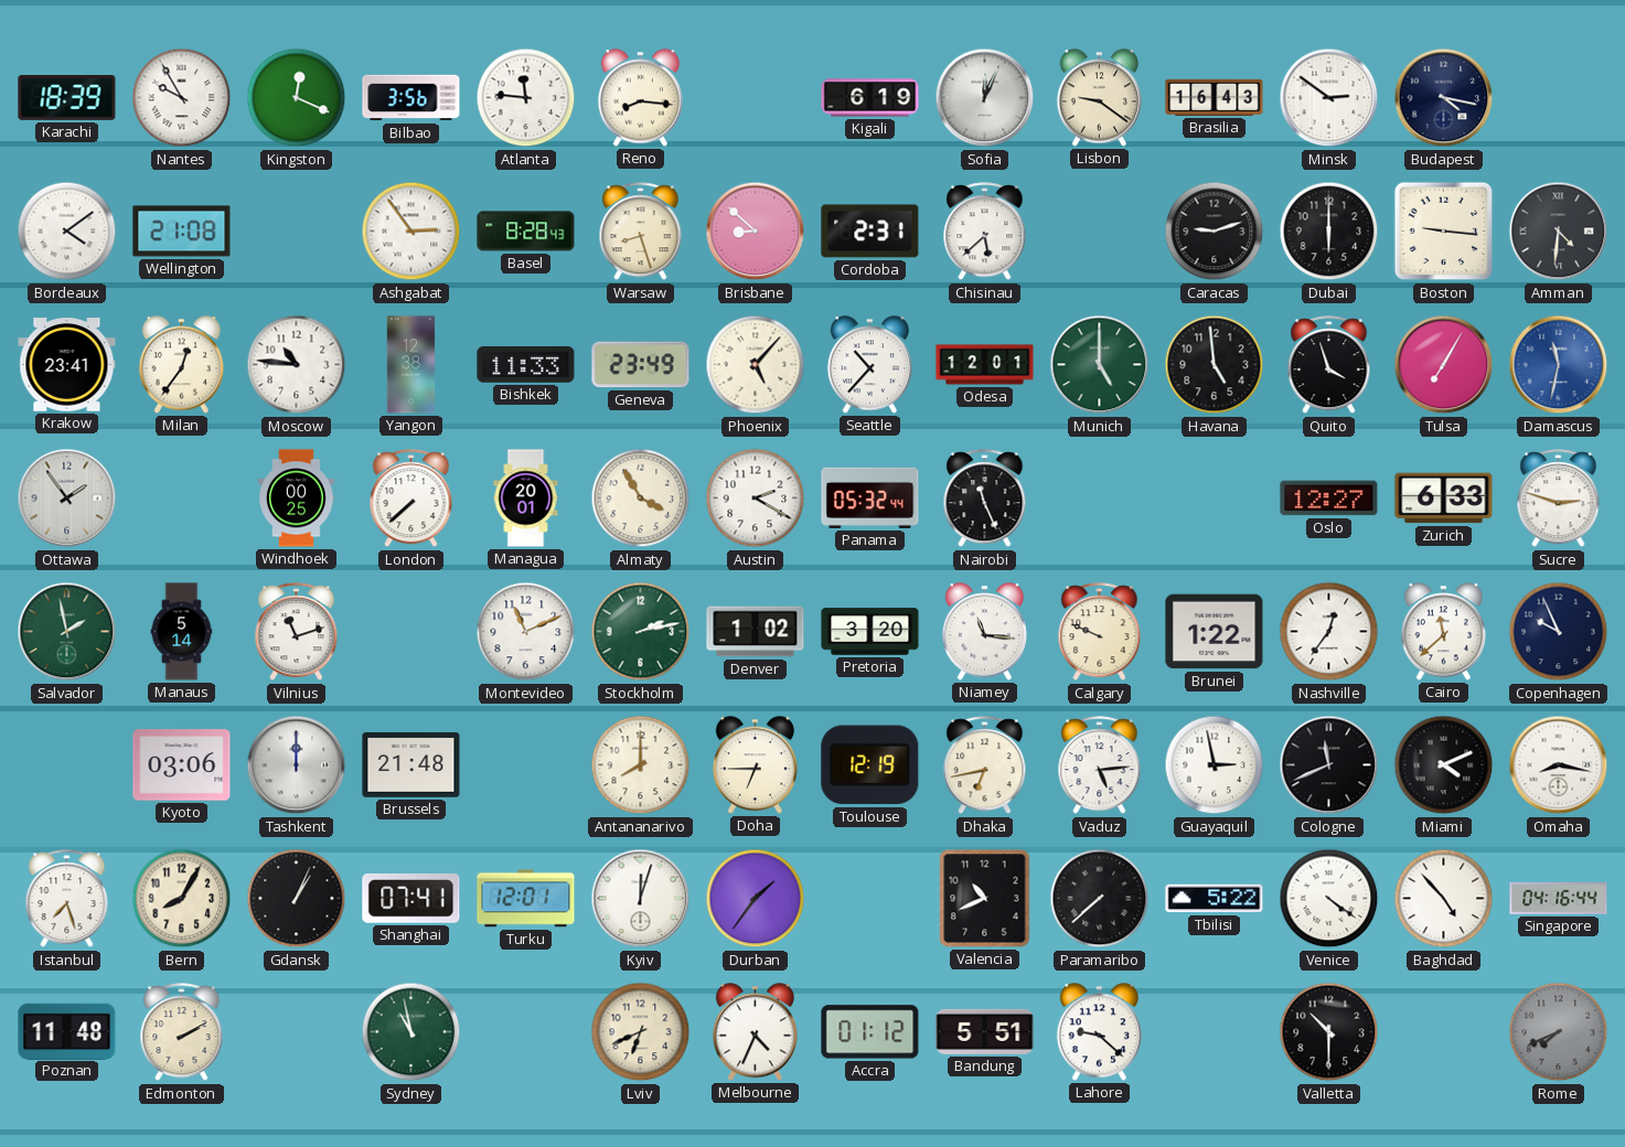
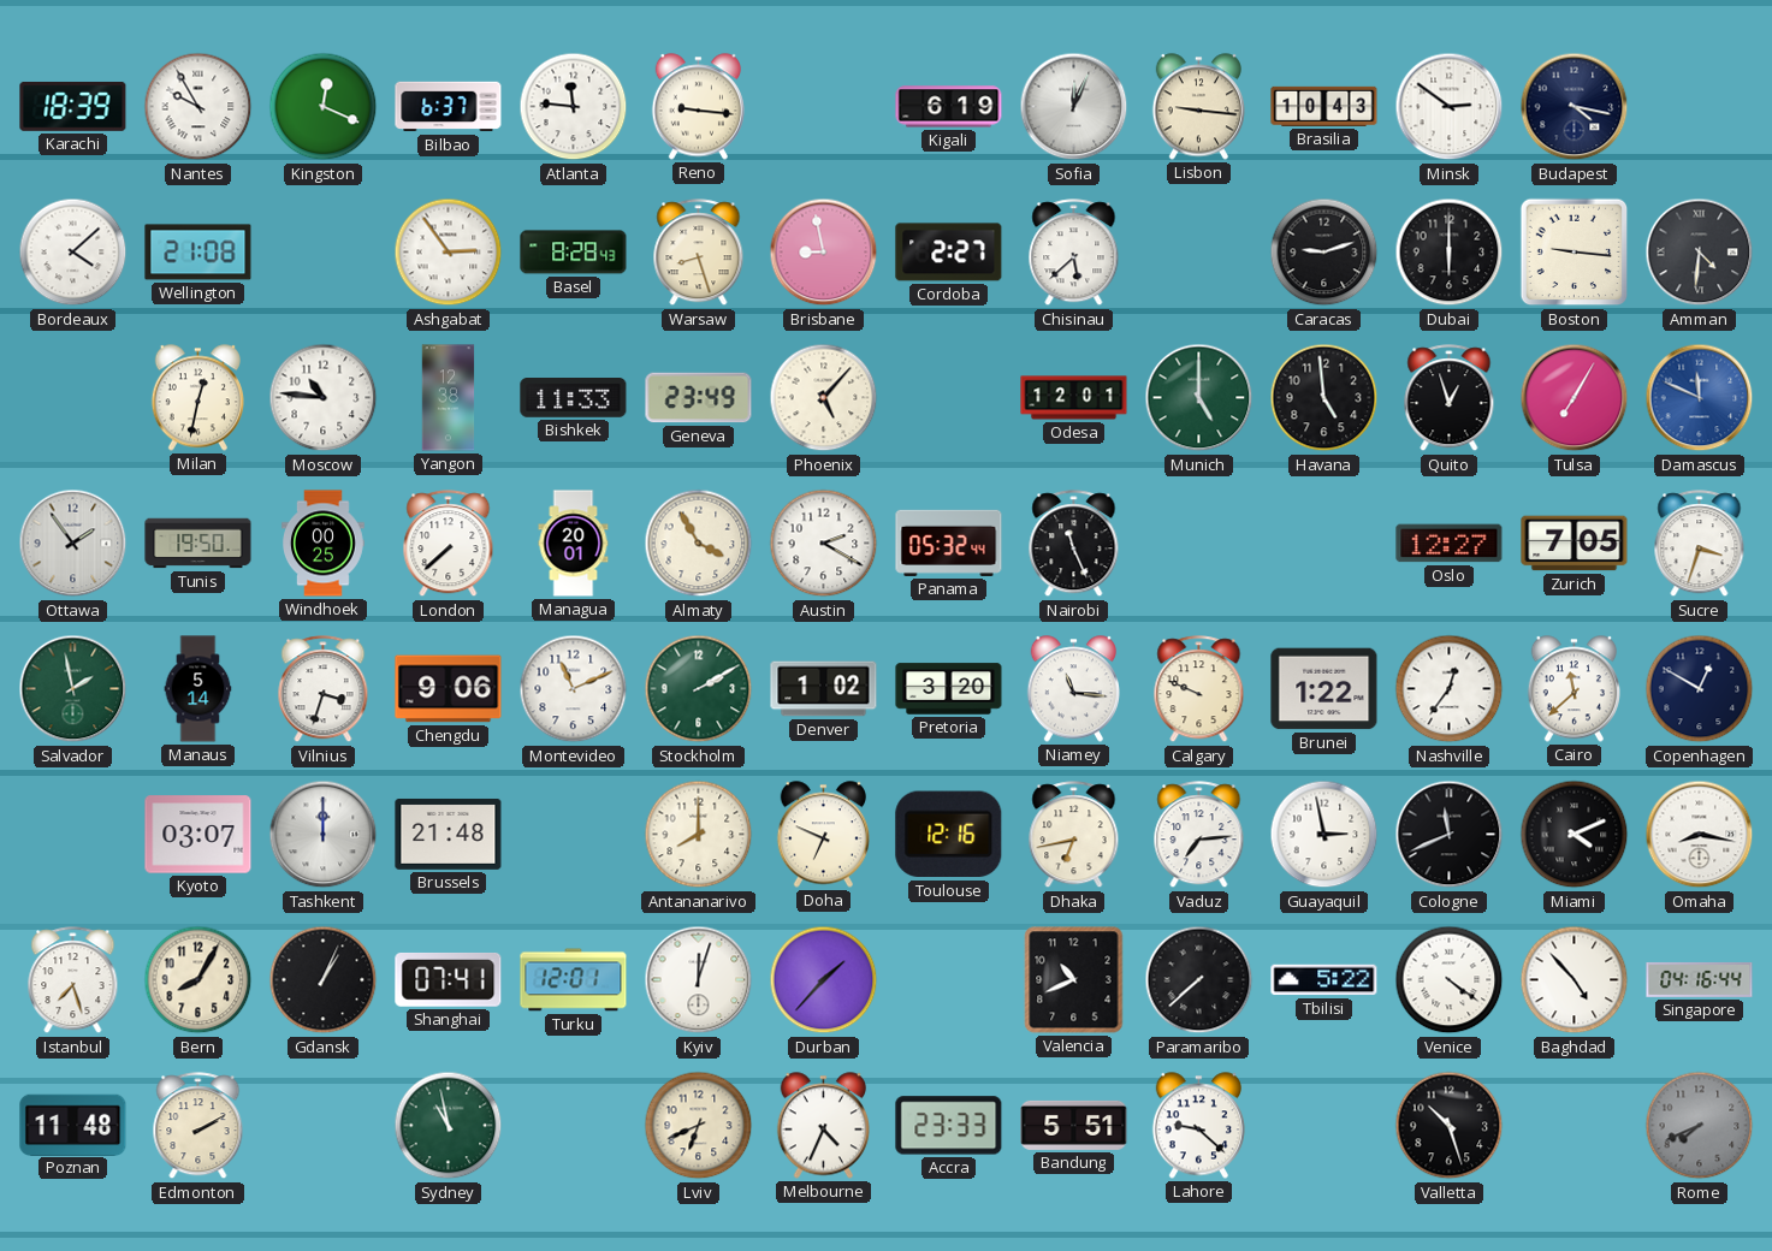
Bilbao: 3:56 -> 6:37
Reno: 8:16 -> 9:16
Lisbon: 9:21 -> 9:16
Brasilia: 16:43 -> 10:43
Bordeaux: 4:09 -> 4:08
Brisbane: 8:52 -> 8:58
Cordoba: 2:31 -> 2:27
Krakow: 23:41 -> none
Milan: 12:36 -> 12:32
Seattle: 10:37 -> none
Quito: 3:57 -> 12:57
Damascus: 11:32 -> 11:49
Tunis: none -> 19:50
Zurich: 6:33 -> 7:05
Sucre: 2:48 -> 3:33
Vilnius: 11:12 -> 3:33
Chengdu: none -> 9:06
Stockholm: 2:13 -> 2:10
Copenhagen: 9:56 -> 12:50
Kyoto: 03:06 -> 03:07
Doha: 6:45 -> 6:49
Toulouse: 12:19 -> 12:16
Vaduz: 5:14 -> 7:14
Durban: 1:36 -> 1:37
Accra: 01:12 -> 23:33
Valletta: 10:30 -> 10:27
